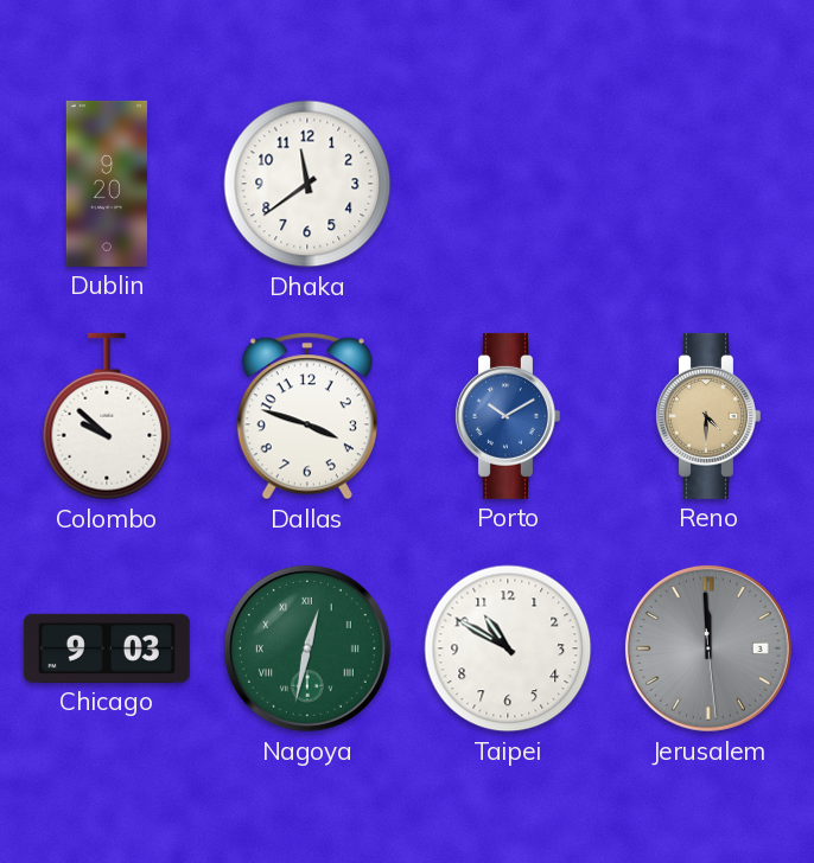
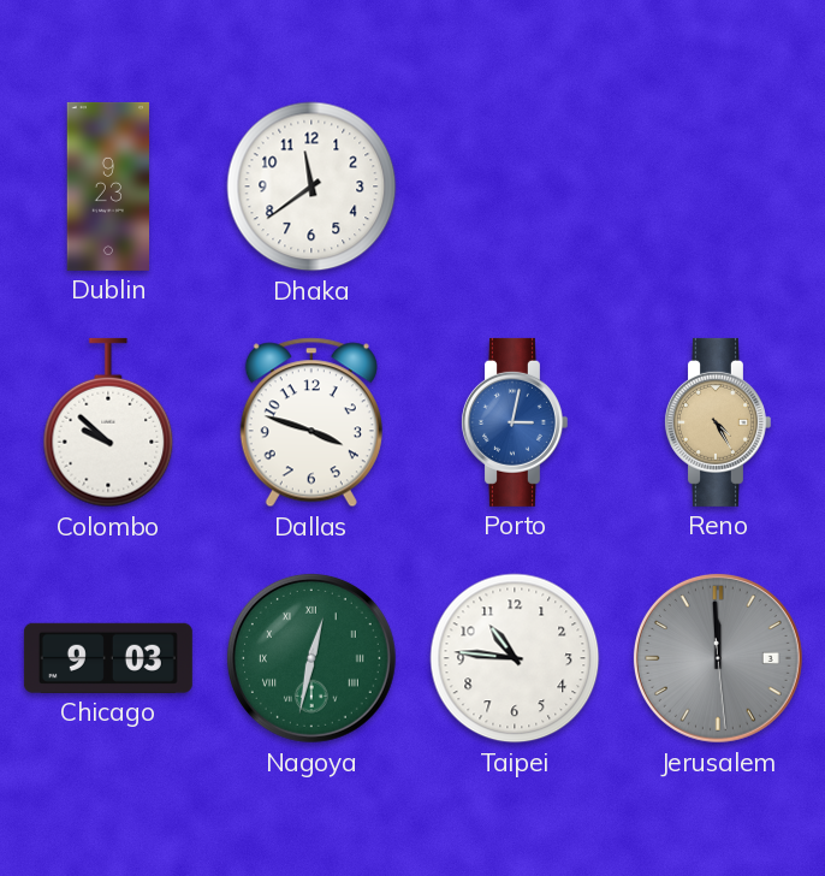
Dublin: 9:20 -> 9:23
Porto: 10:10 -> 3:02
Reno: 4:30 -> 4:25
Taipei: 10:50 -> 10:46
